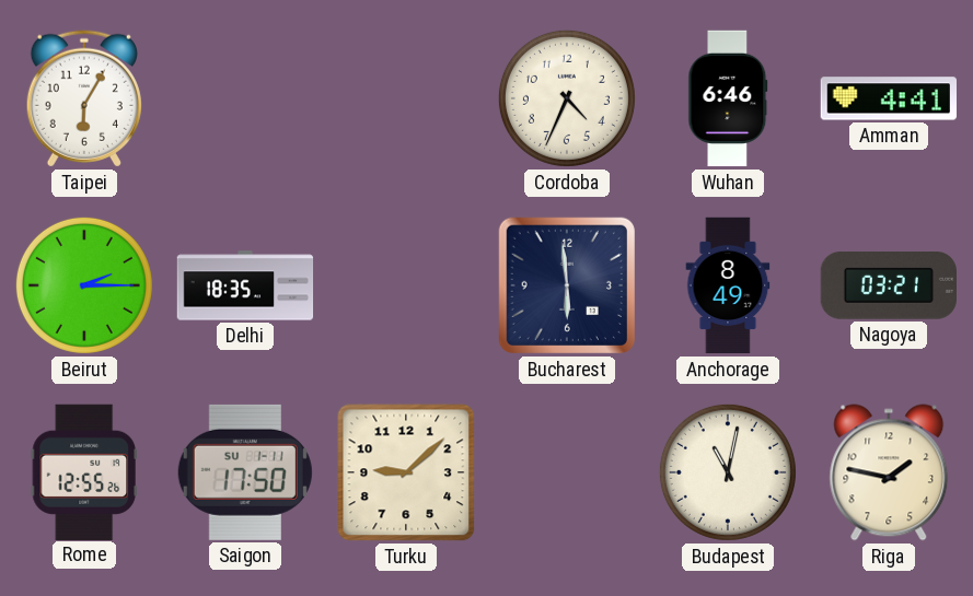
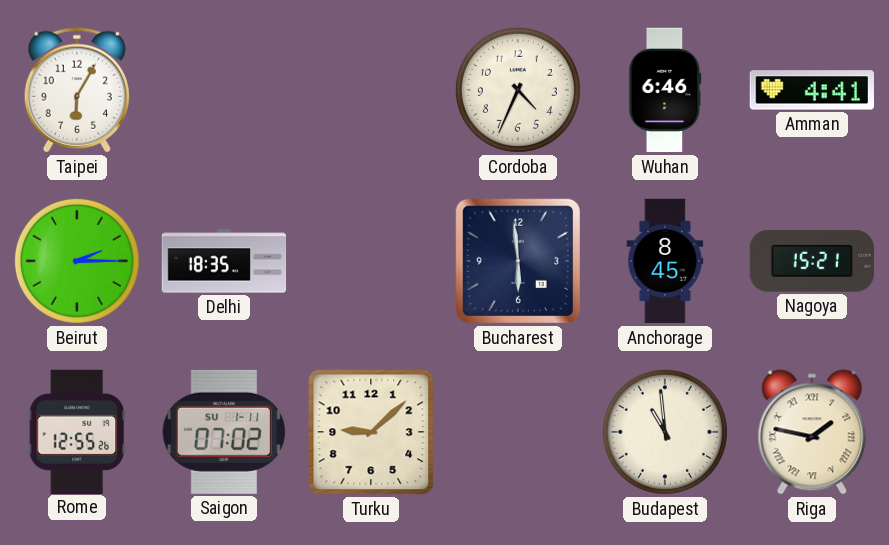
Anchorage: 8:49 -> 8:45
Nagoya: 03:21 -> 15:21
Saigon: 17:50 -> 07:02
Budapest: 11:02 -> 10:59
Riga numerals: Arabic -> Roman
